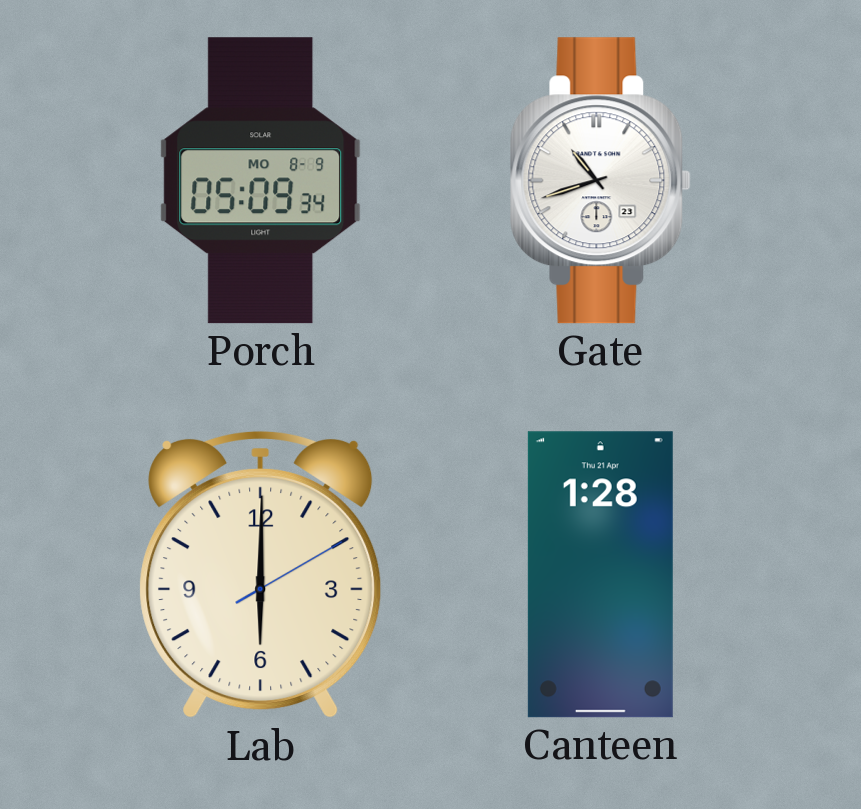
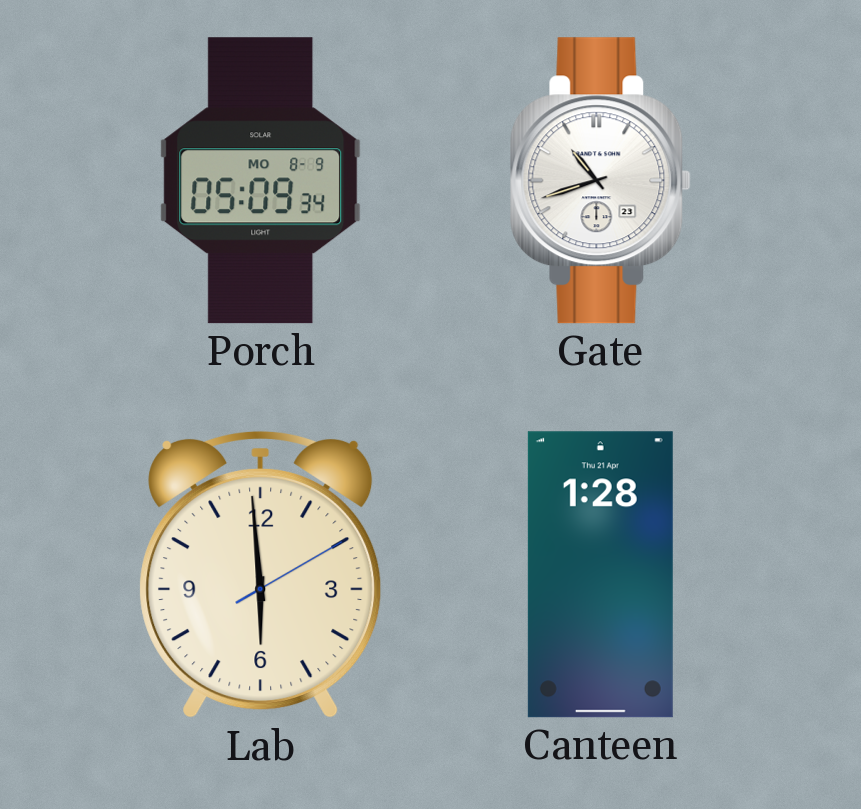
Lab: 6:00 -> 5:59
